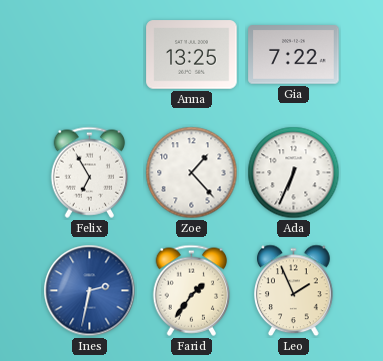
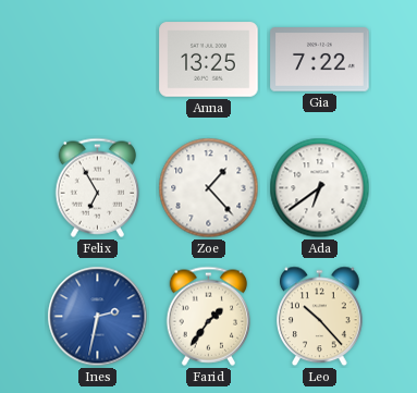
Ada: 6:34 -> 6:39
Leo: 1:56 -> 10:23
